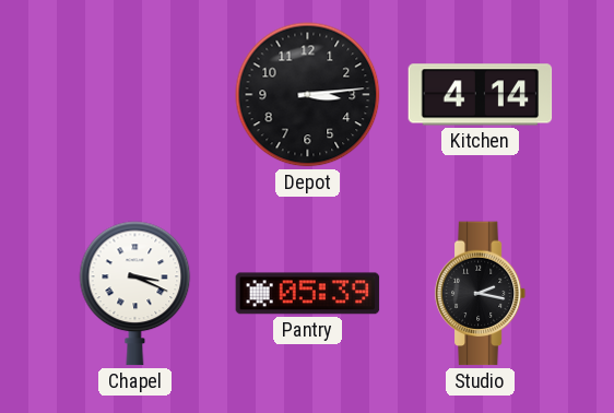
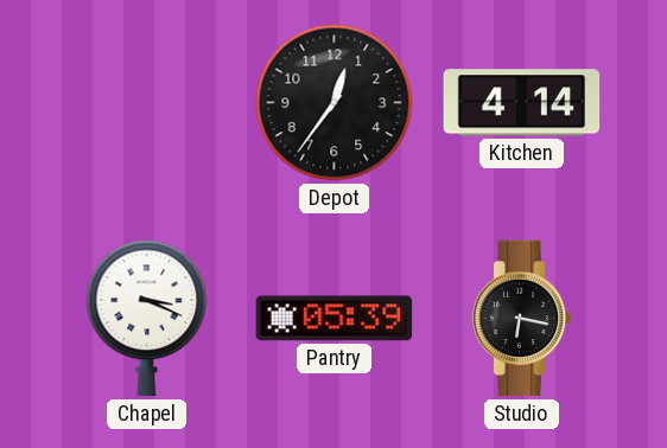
Depot: 3:14 -> 12:36
Studio: 2:17 -> 6:17
